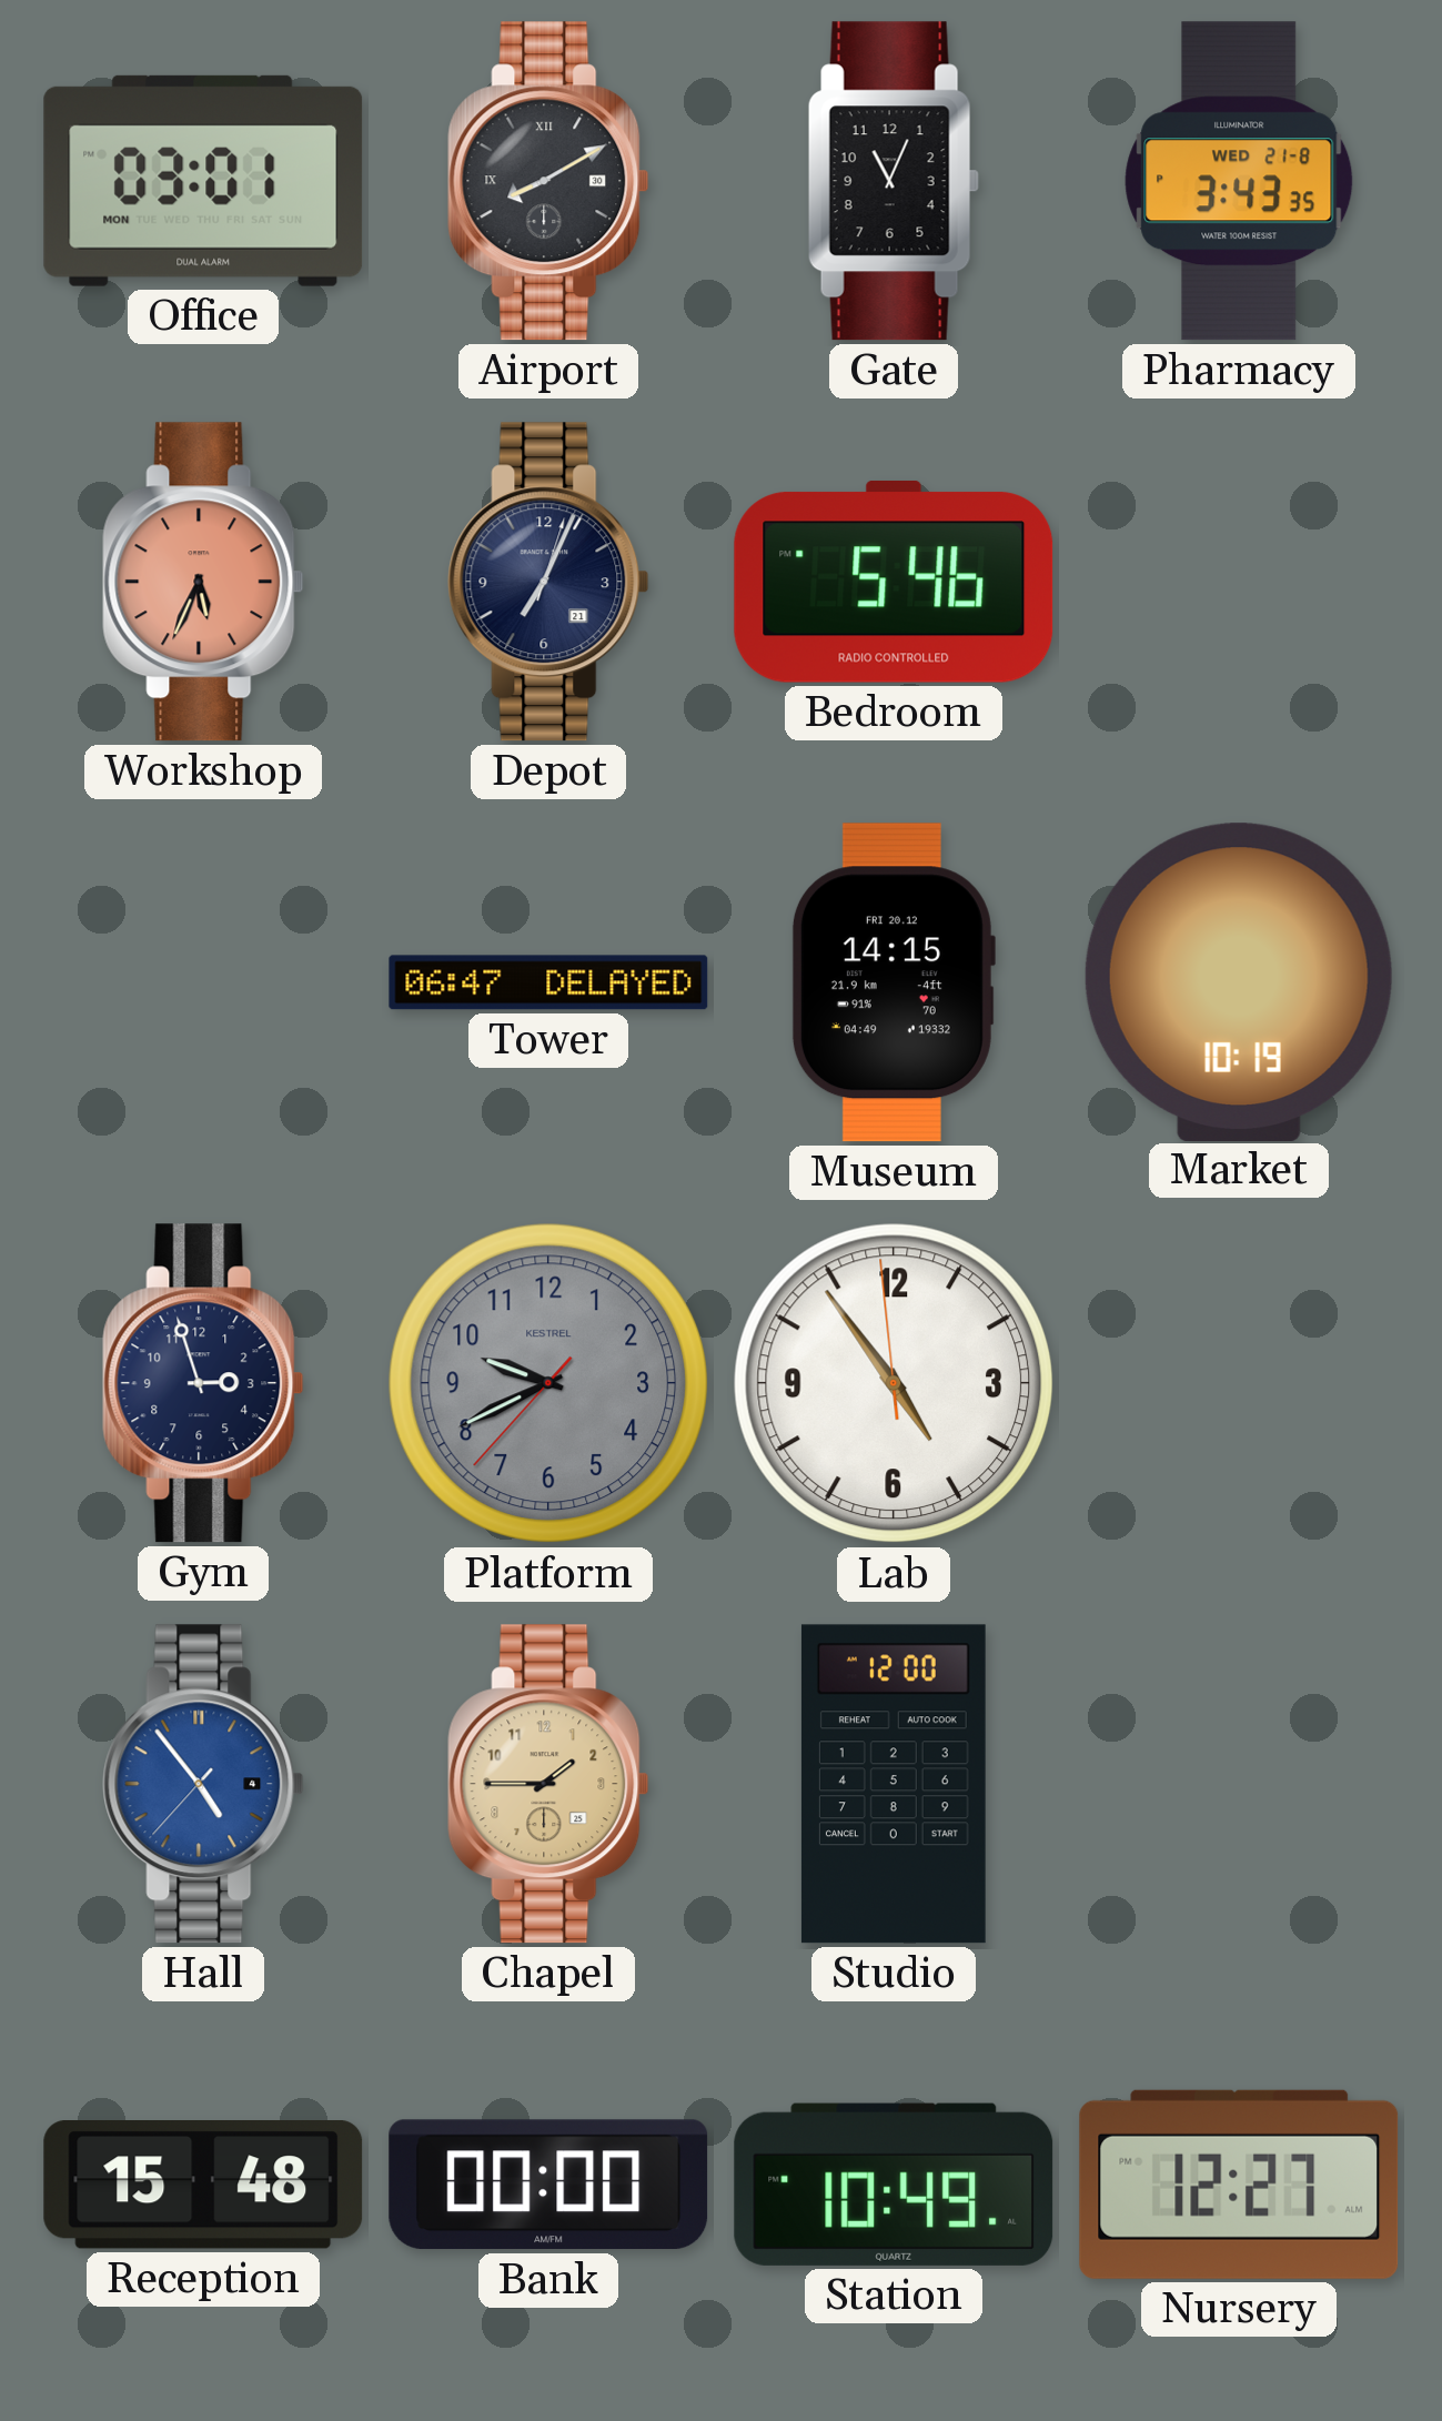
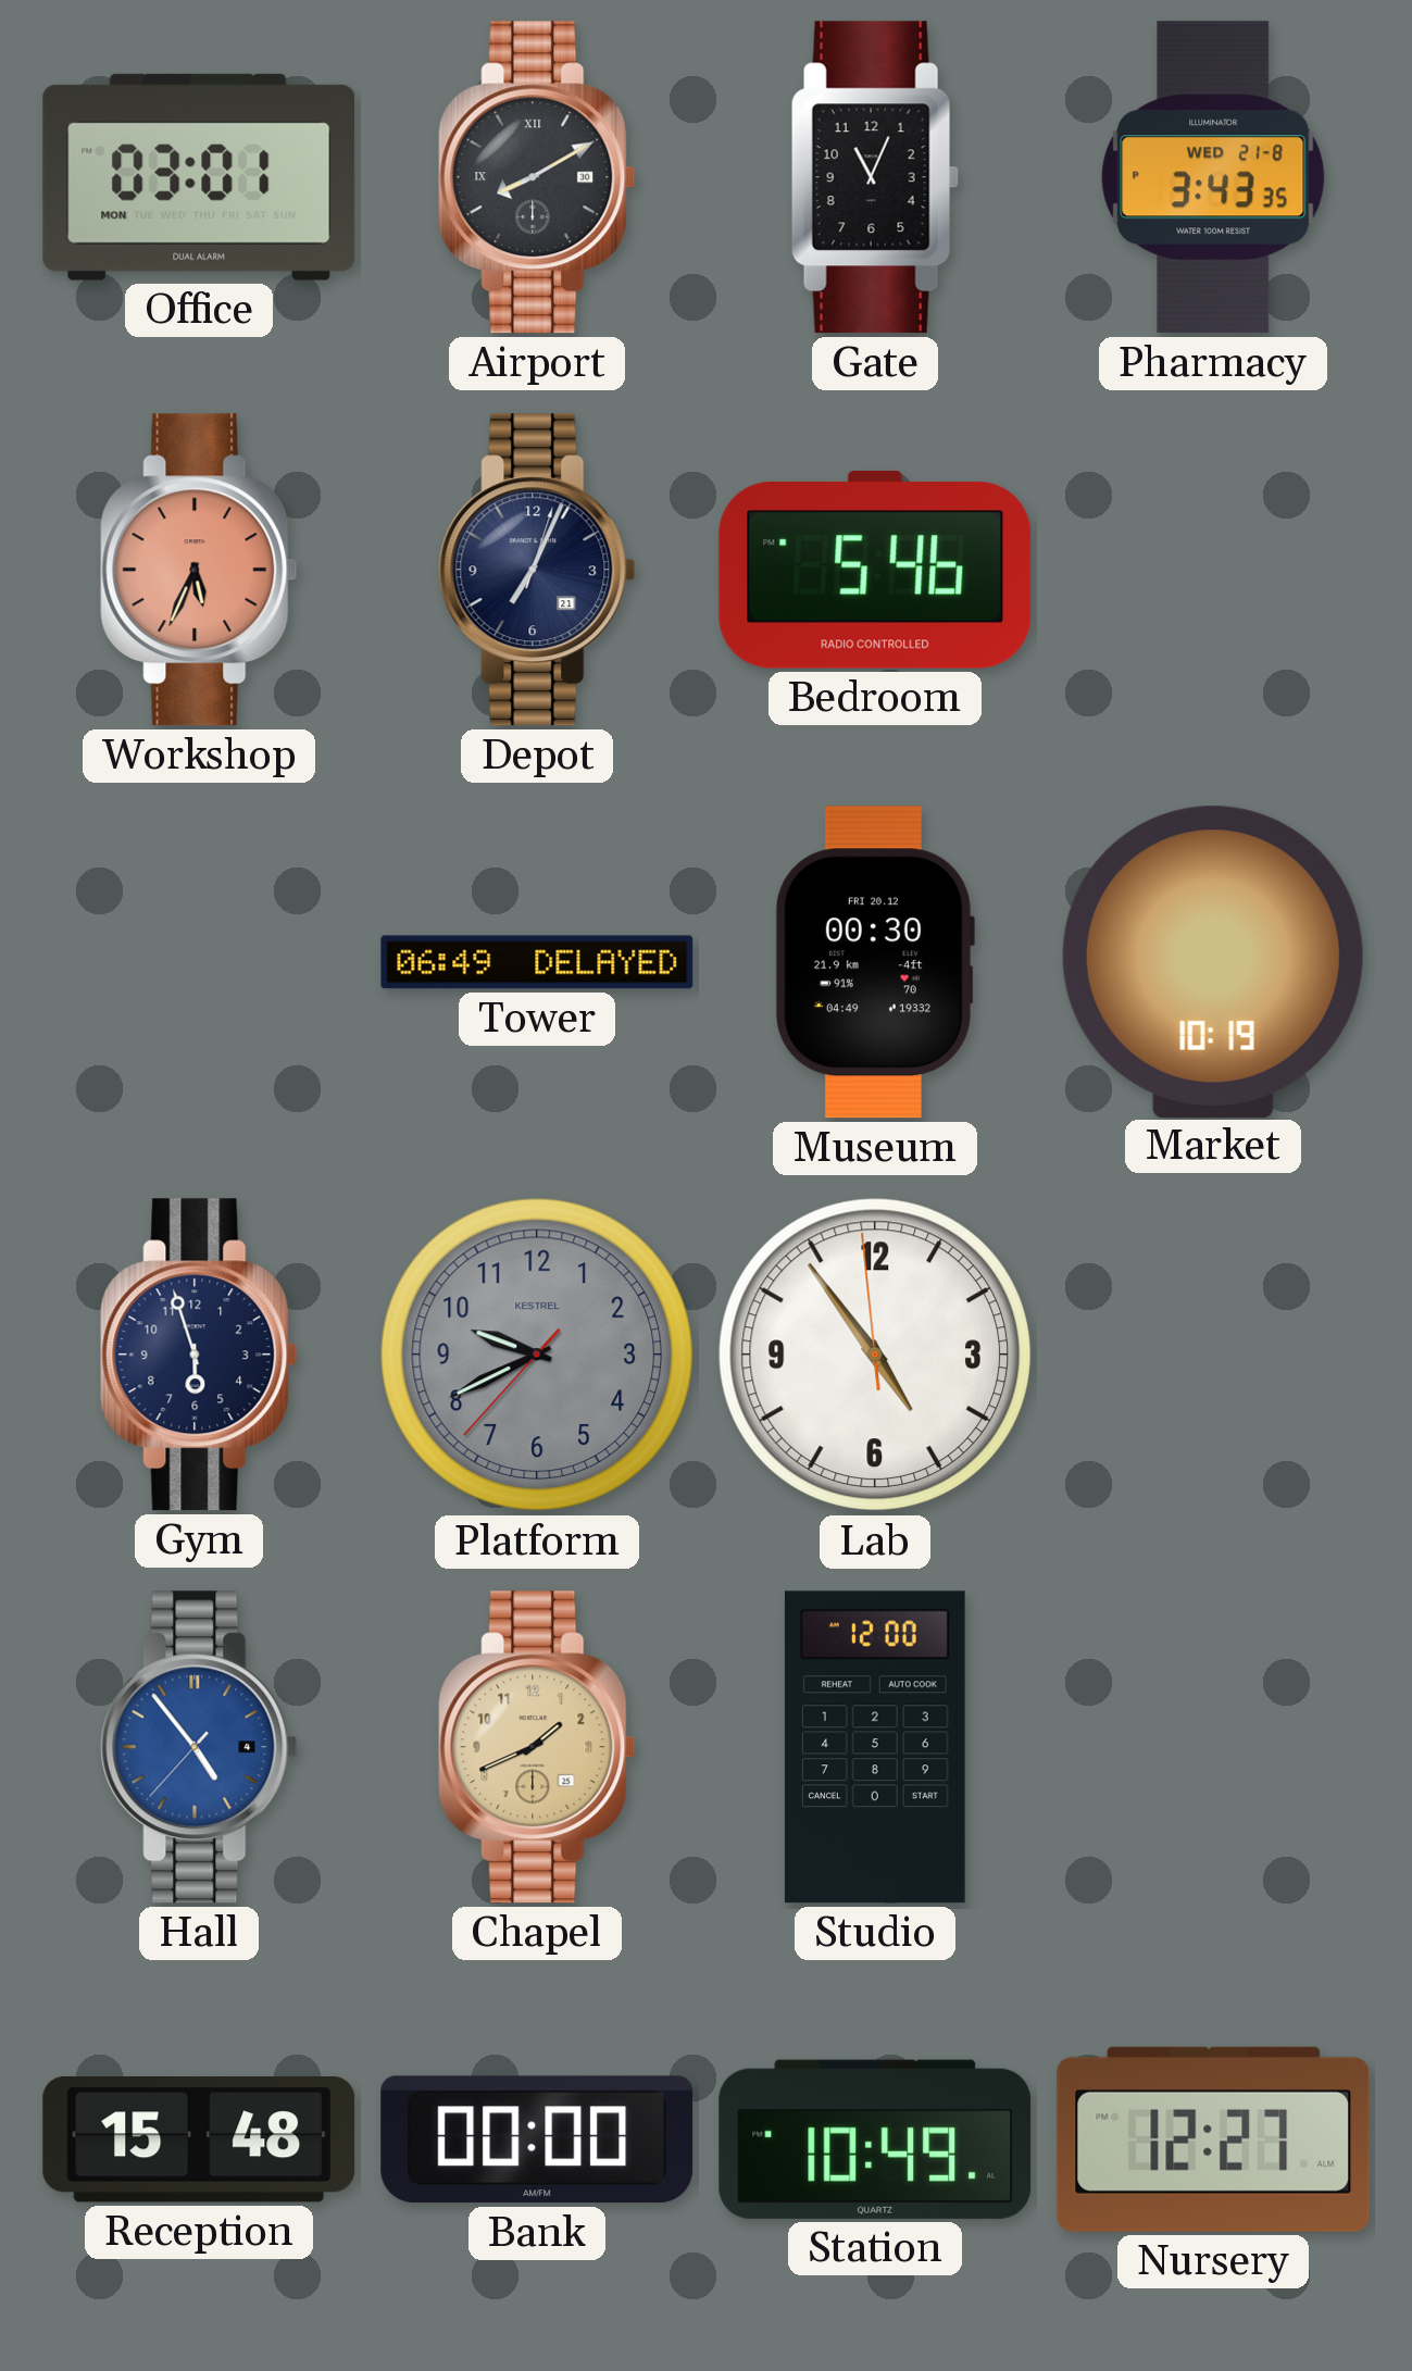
Tower: 06:47 -> 06:49
Museum: 14:15 -> 00:30
Gym: 2:57 -> 5:57
Chapel: 1:45 -> 1:41
